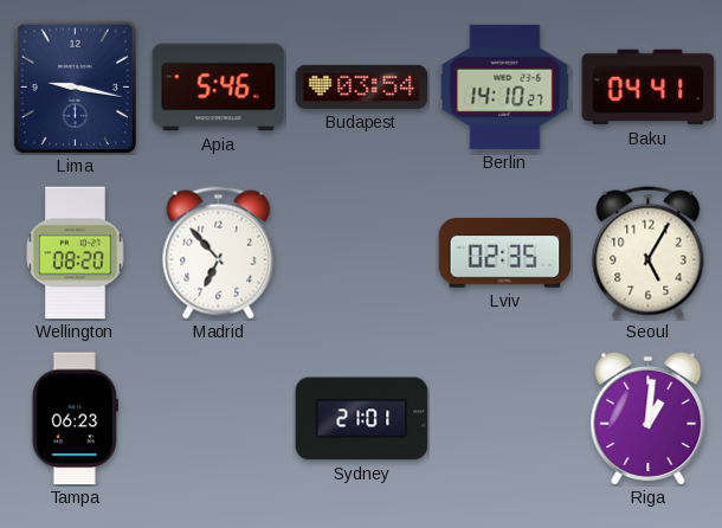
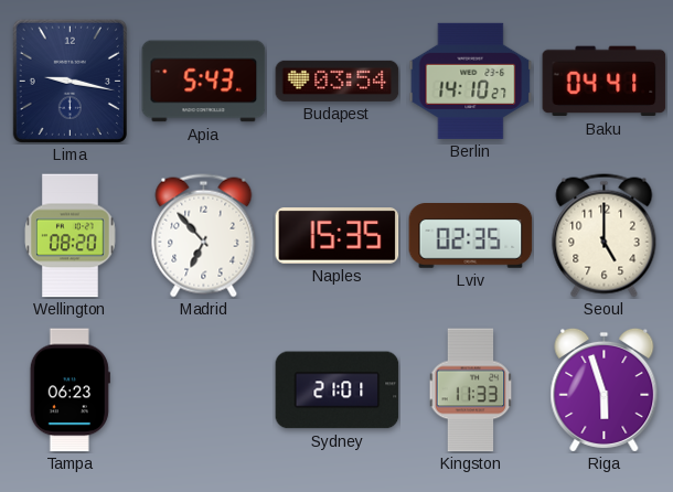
Apia: 5:46 -> 5:43
Naples: none -> 15:35
Seoul: 5:05 -> 5:00
Kingston: none -> 11:33
Riga: 1:01 -> 5:57
